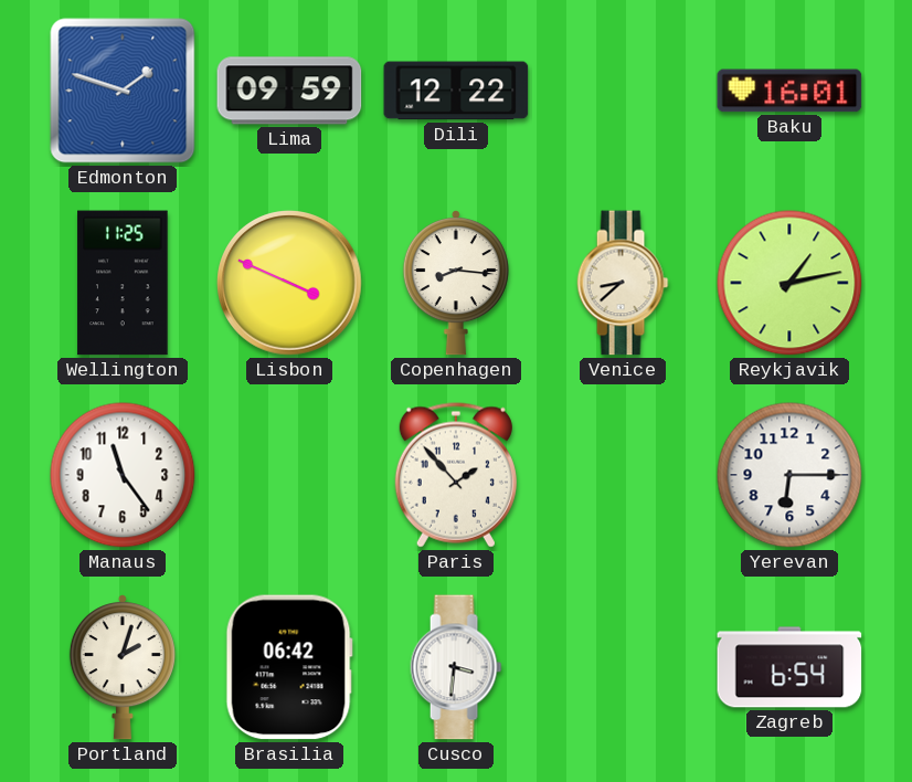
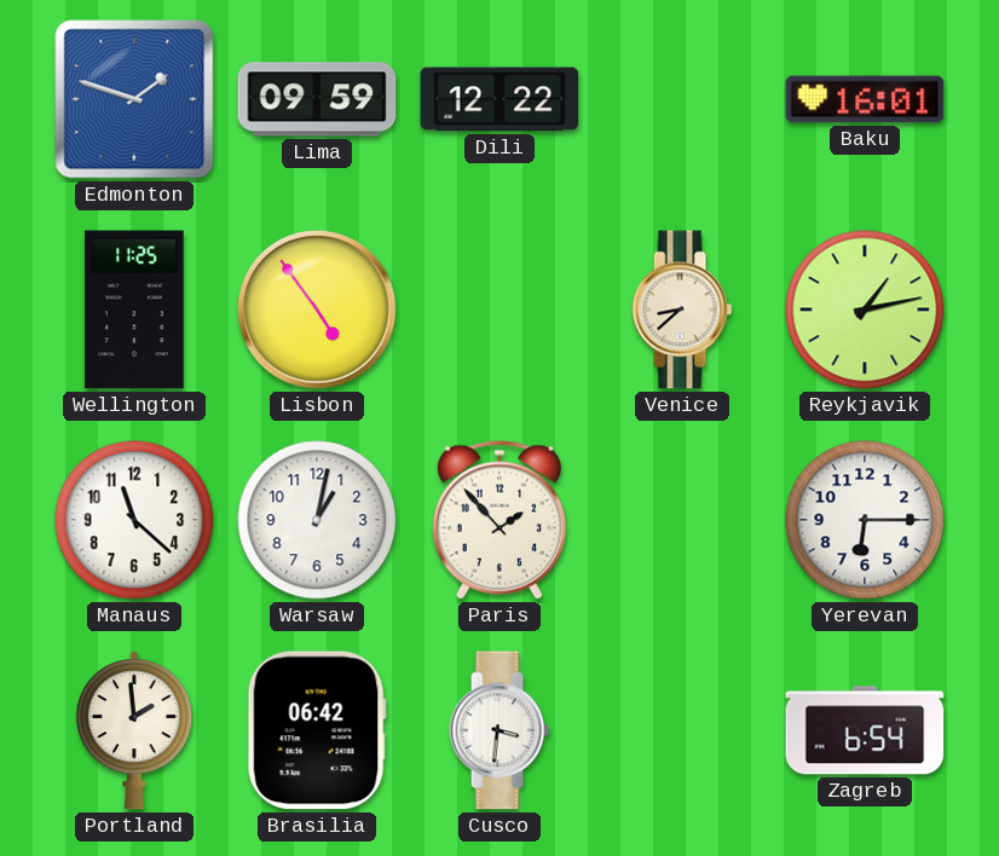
Lisbon: 3:49 -> 4:54
Copenhagen: 8:16 -> none
Manaus: 11:24 -> 11:22
Warsaw: none -> 1:02
Portland: 2:03 -> 1:59
